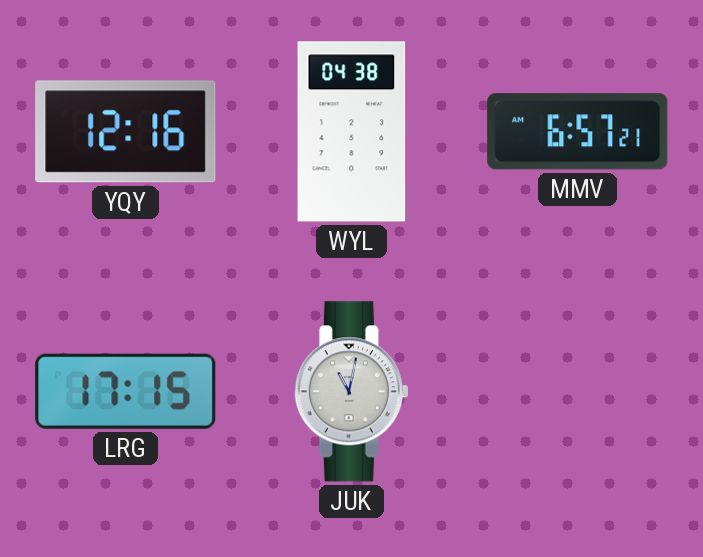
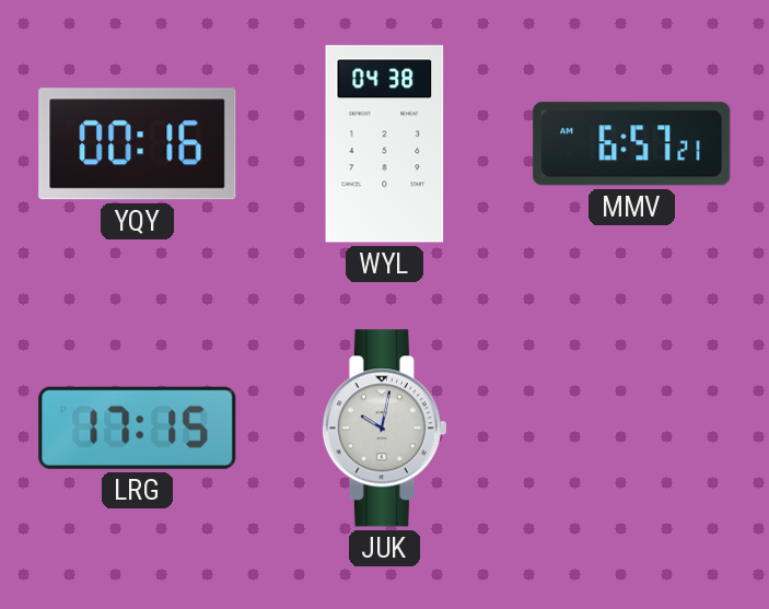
YQY: 12:16 -> 00:16
JUK: 11:02 -> 10:02
